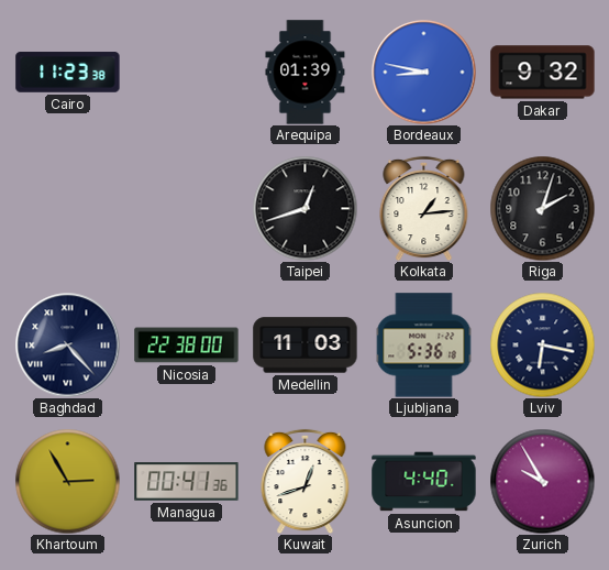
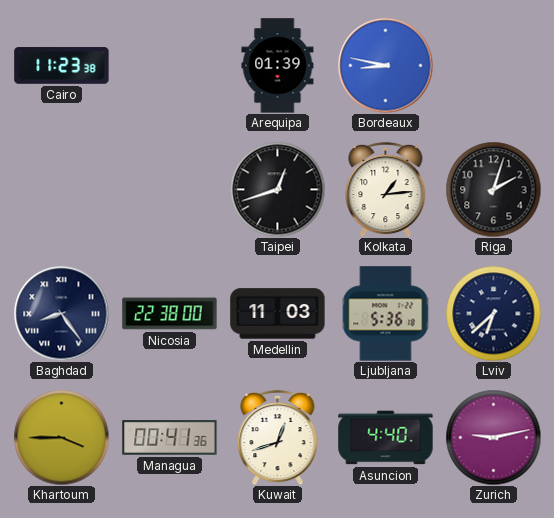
Dakar: 9:32 -> none
Baghdad: 8:23 -> 8:24
Lviv: 6:17 -> 6:38
Khartoum: 2:55 -> 3:45
Zurich: 9:55 -> 9:13
